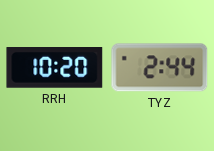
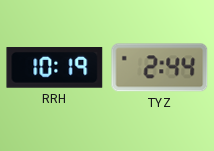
RRH: 10:20 -> 10:19
